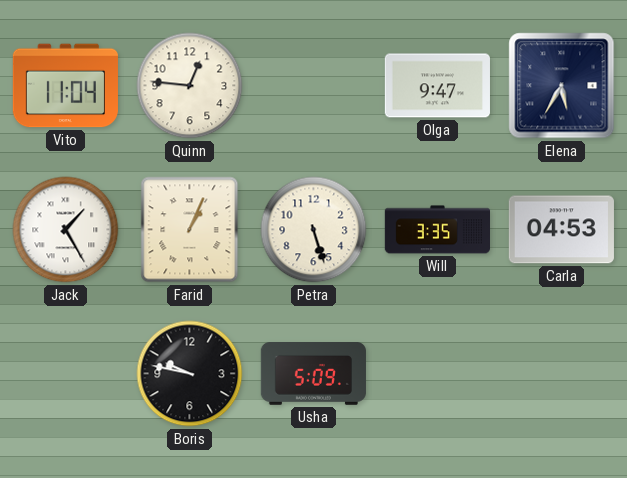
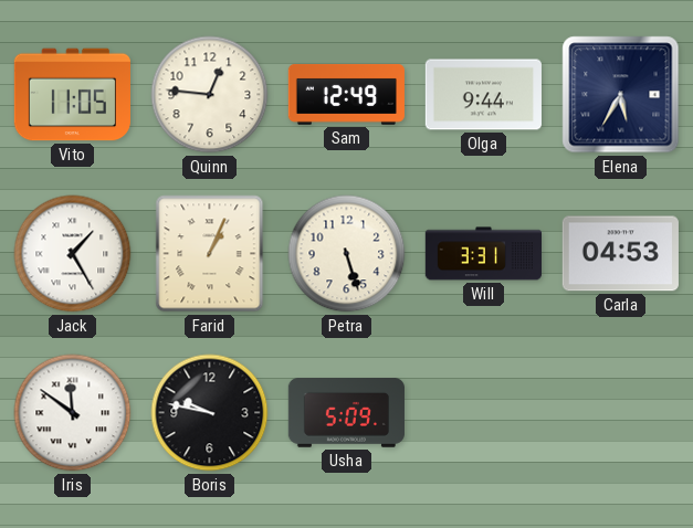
Vito: 11:04 -> 11:05
Sam: none -> 12:49
Olga: 9:47 -> 9:44
Will: 3:35 -> 3:31
Iris: none -> 11:51
